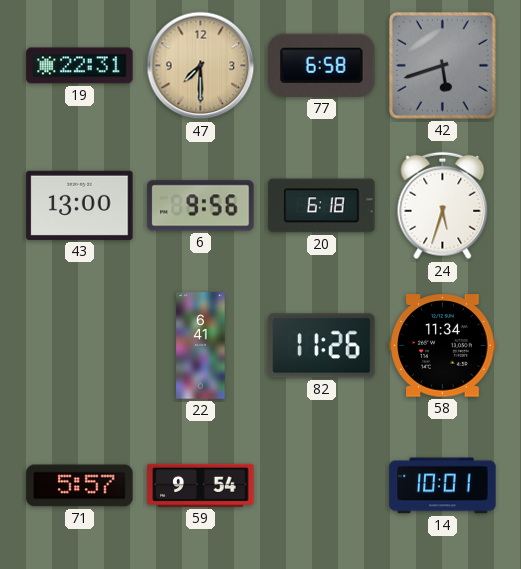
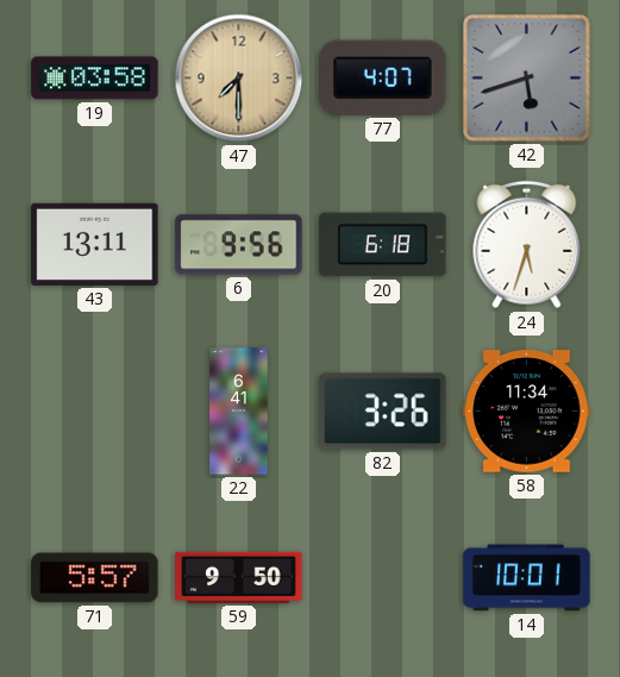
19: 22:31 -> 03:58
77: 6:58 -> 4:07
43: 13:00 -> 13:11
82: 11:26 -> 3:26
59: 9:54 -> 9:50
